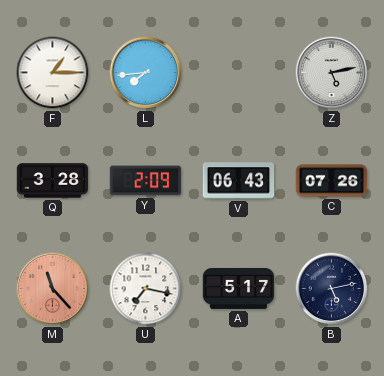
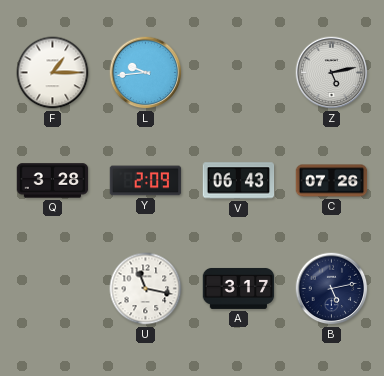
L: 7:44 -> 9:44
M: 11:23 -> none
U: 7:17 -> 11:17
A: 5:17 -> 3:17
